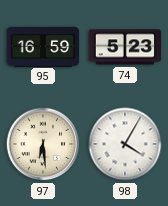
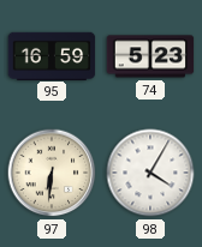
97: 6:29 -> 6:31
